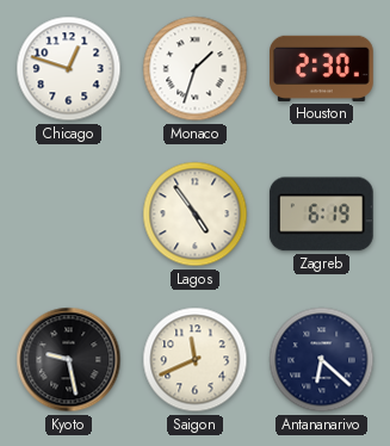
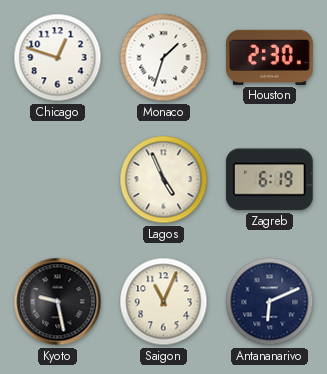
Lagos: 4:54 -> 4:56
Saigon: 11:41 -> 11:04
Antananarivo: 6:22 -> 6:11
